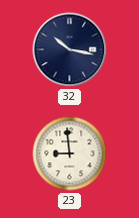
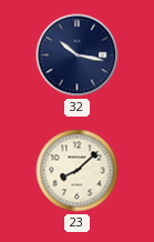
23: 8:59 -> 8:08
